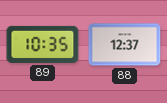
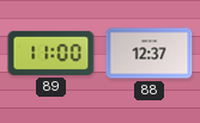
89: 10:35 -> 11:00
